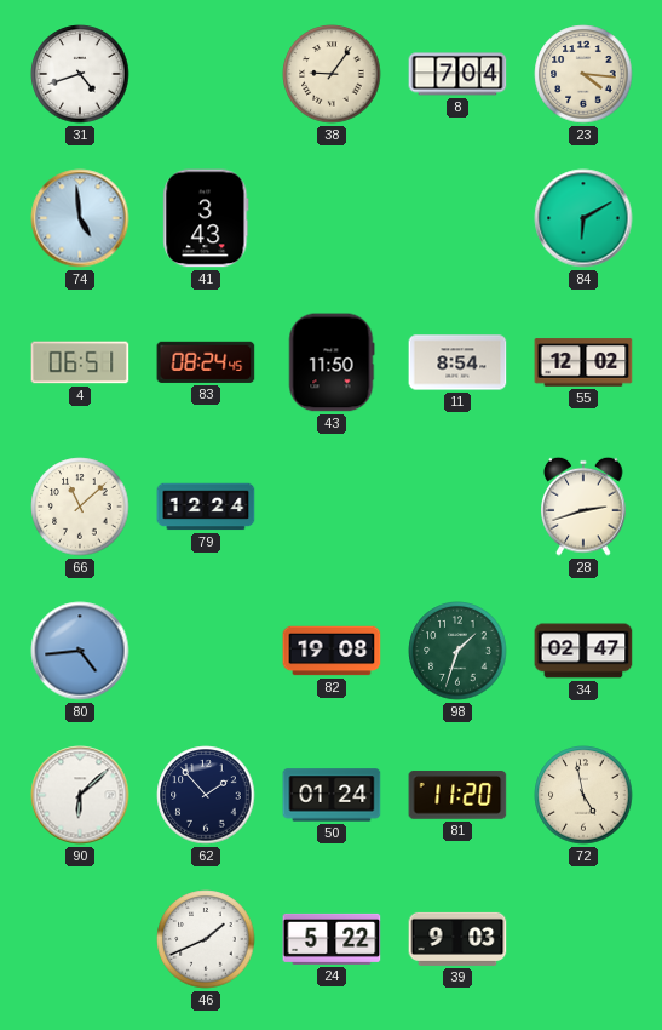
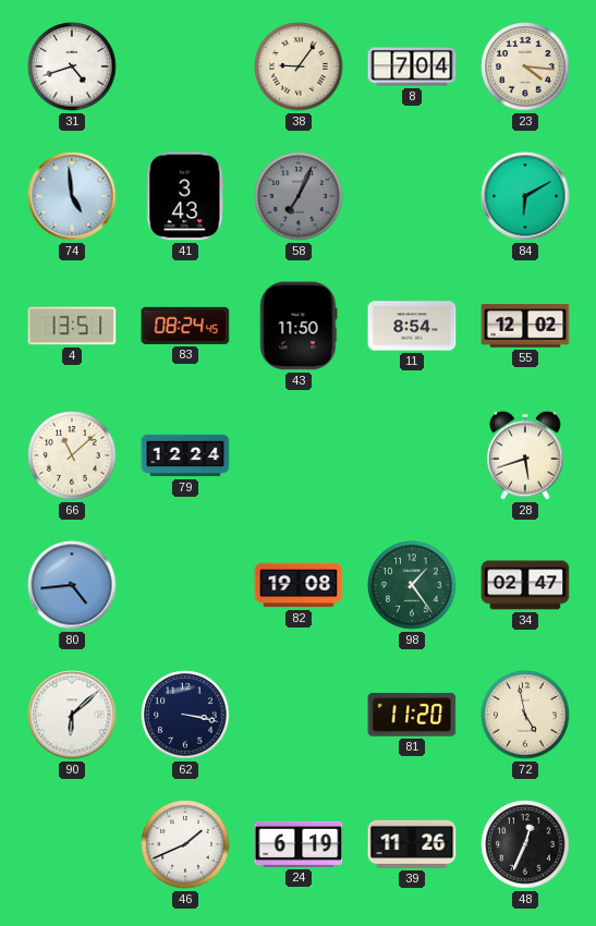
58: none -> 7:04
4: 06:51 -> 13:51
28: 2:42 -> 5:42
98: 1:33 -> 1:24
62: 1:53 -> 3:17
50: 01:24 -> none
24: 5:22 -> 6:19
39: 9:03 -> 11:26
48: none -> 12:34
